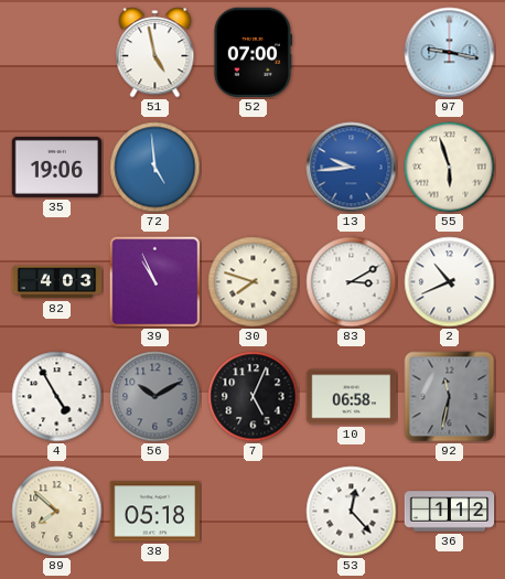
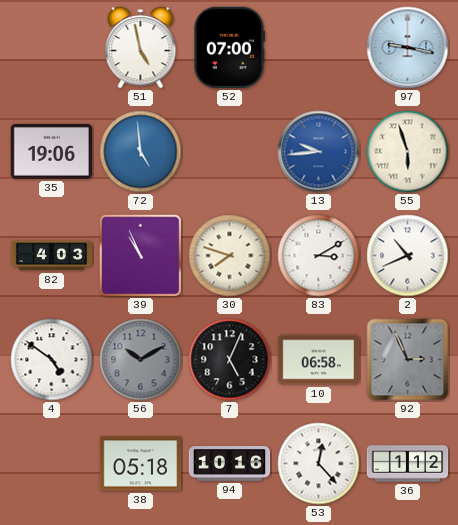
4: 4:55 -> 4:51
92: 11:32 -> 2:56
89: 7:52 -> none
94: none -> 10:16
